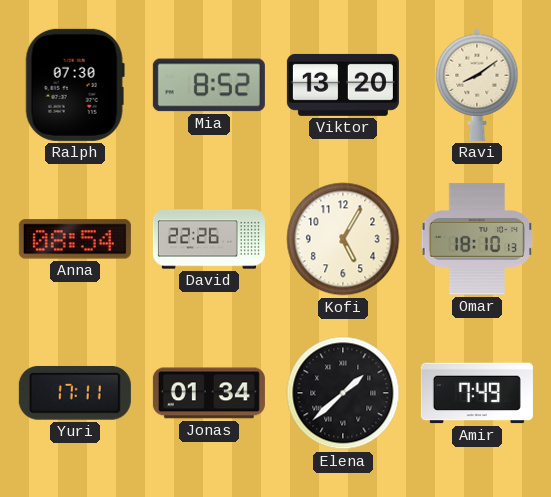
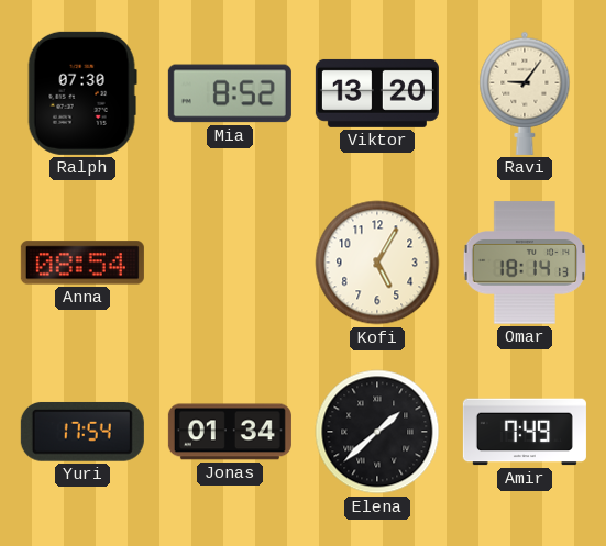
Ravi: 8:09 -> 9:06
David: 22:26 -> none
Omar: 18:10 -> 18:14
Yuri: 17:11 -> 17:54
